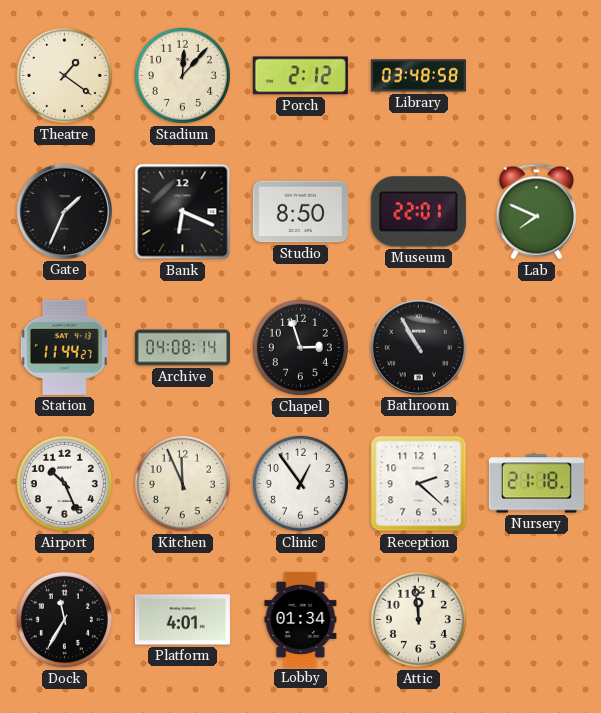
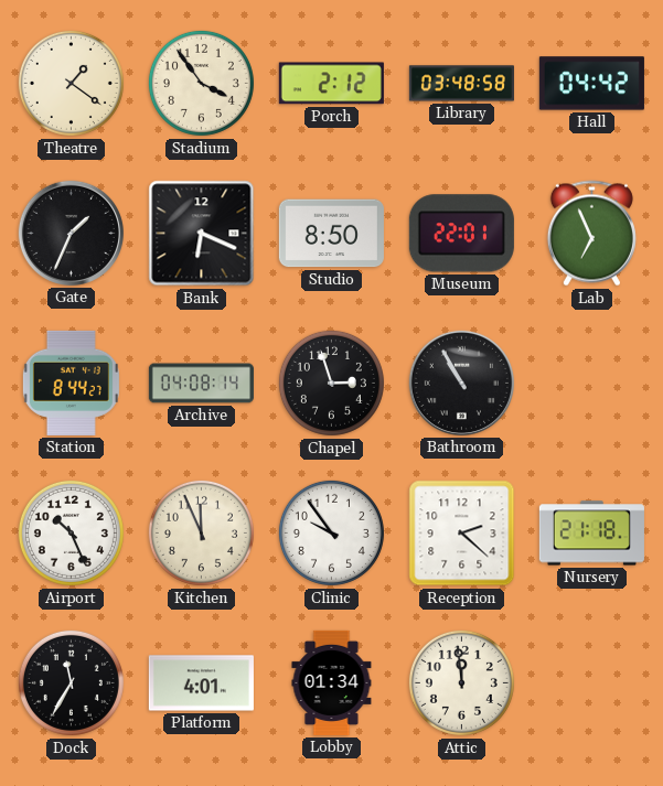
Stadium: 12:07 -> 3:54
Hall: none -> 04:42
Lab: 7:49 -> 6:56
Station: 11:44 -> 8:44
Clinic: 12:54 -> 9:54
